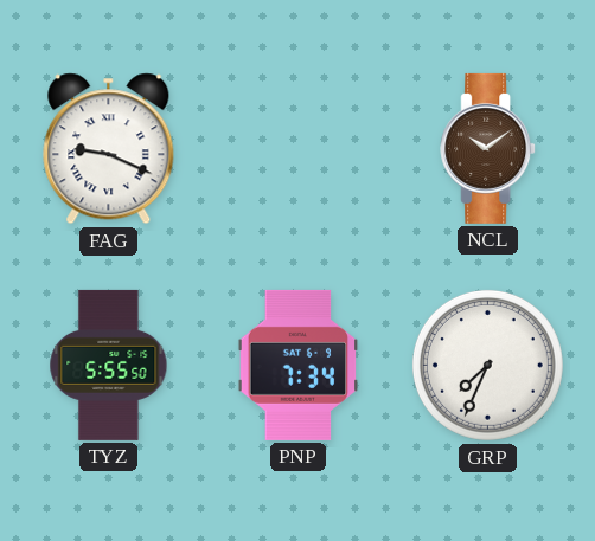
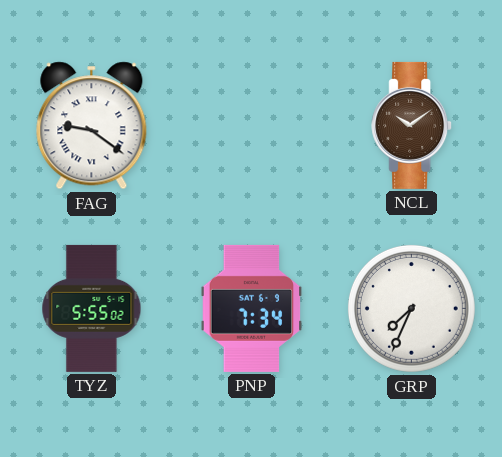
FAG: 9:19 -> 9:21
TYZ: 5:55:50 -> 5:55:02
